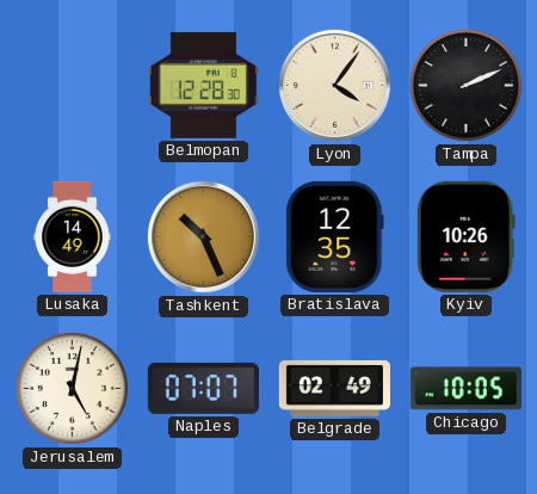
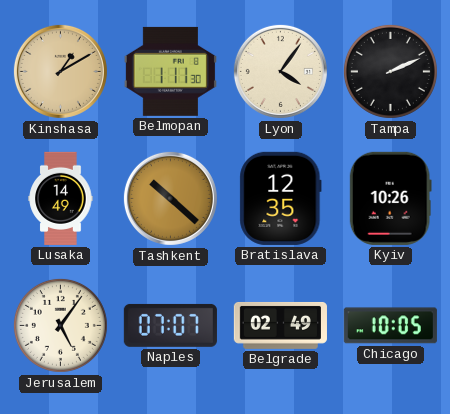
Kinshasa: none -> 1:10
Belmopan: 12:28 -> 1:11
Tashkent: 10:26 -> 10:22
Jerusalem: 5:02 -> 5:06
